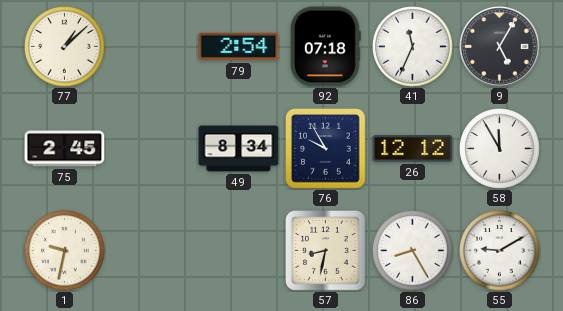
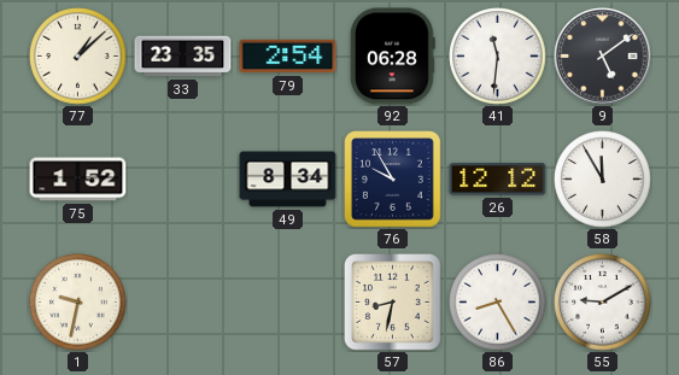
33: none -> 23:35
92: 07:18 -> 06:28
41: 11:34 -> 11:31
9: 5:05 -> 5:09
75: 2:45 -> 1:52
